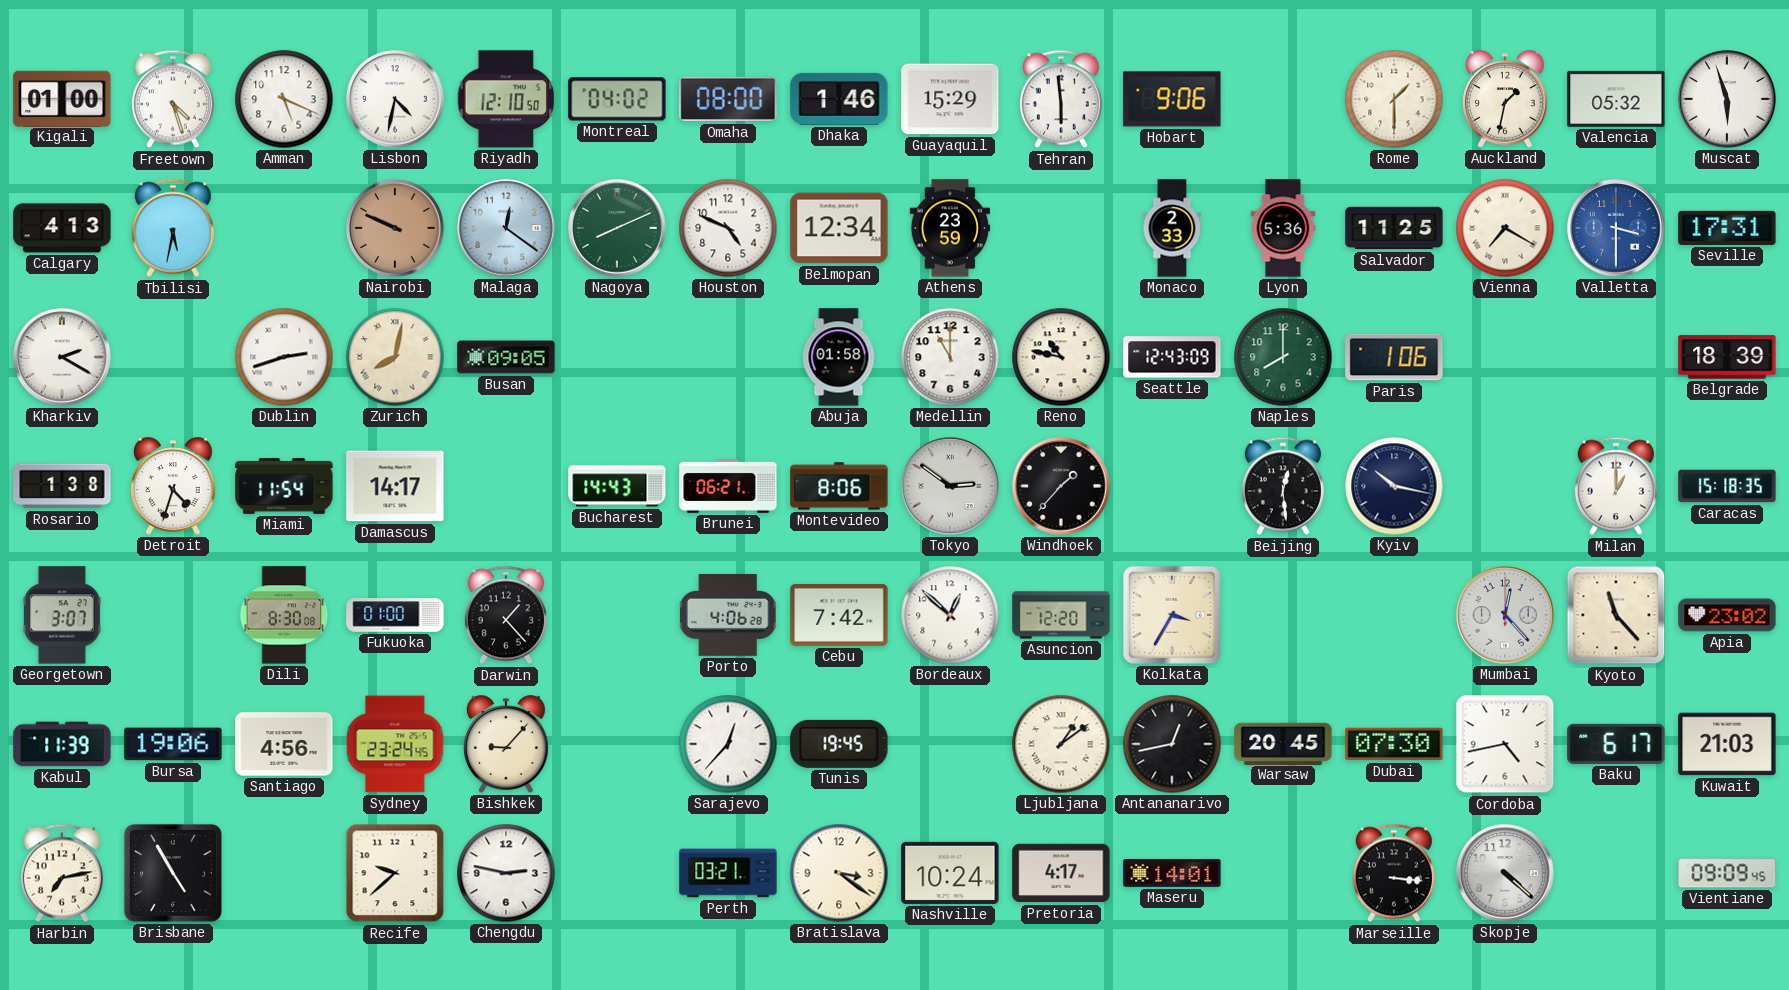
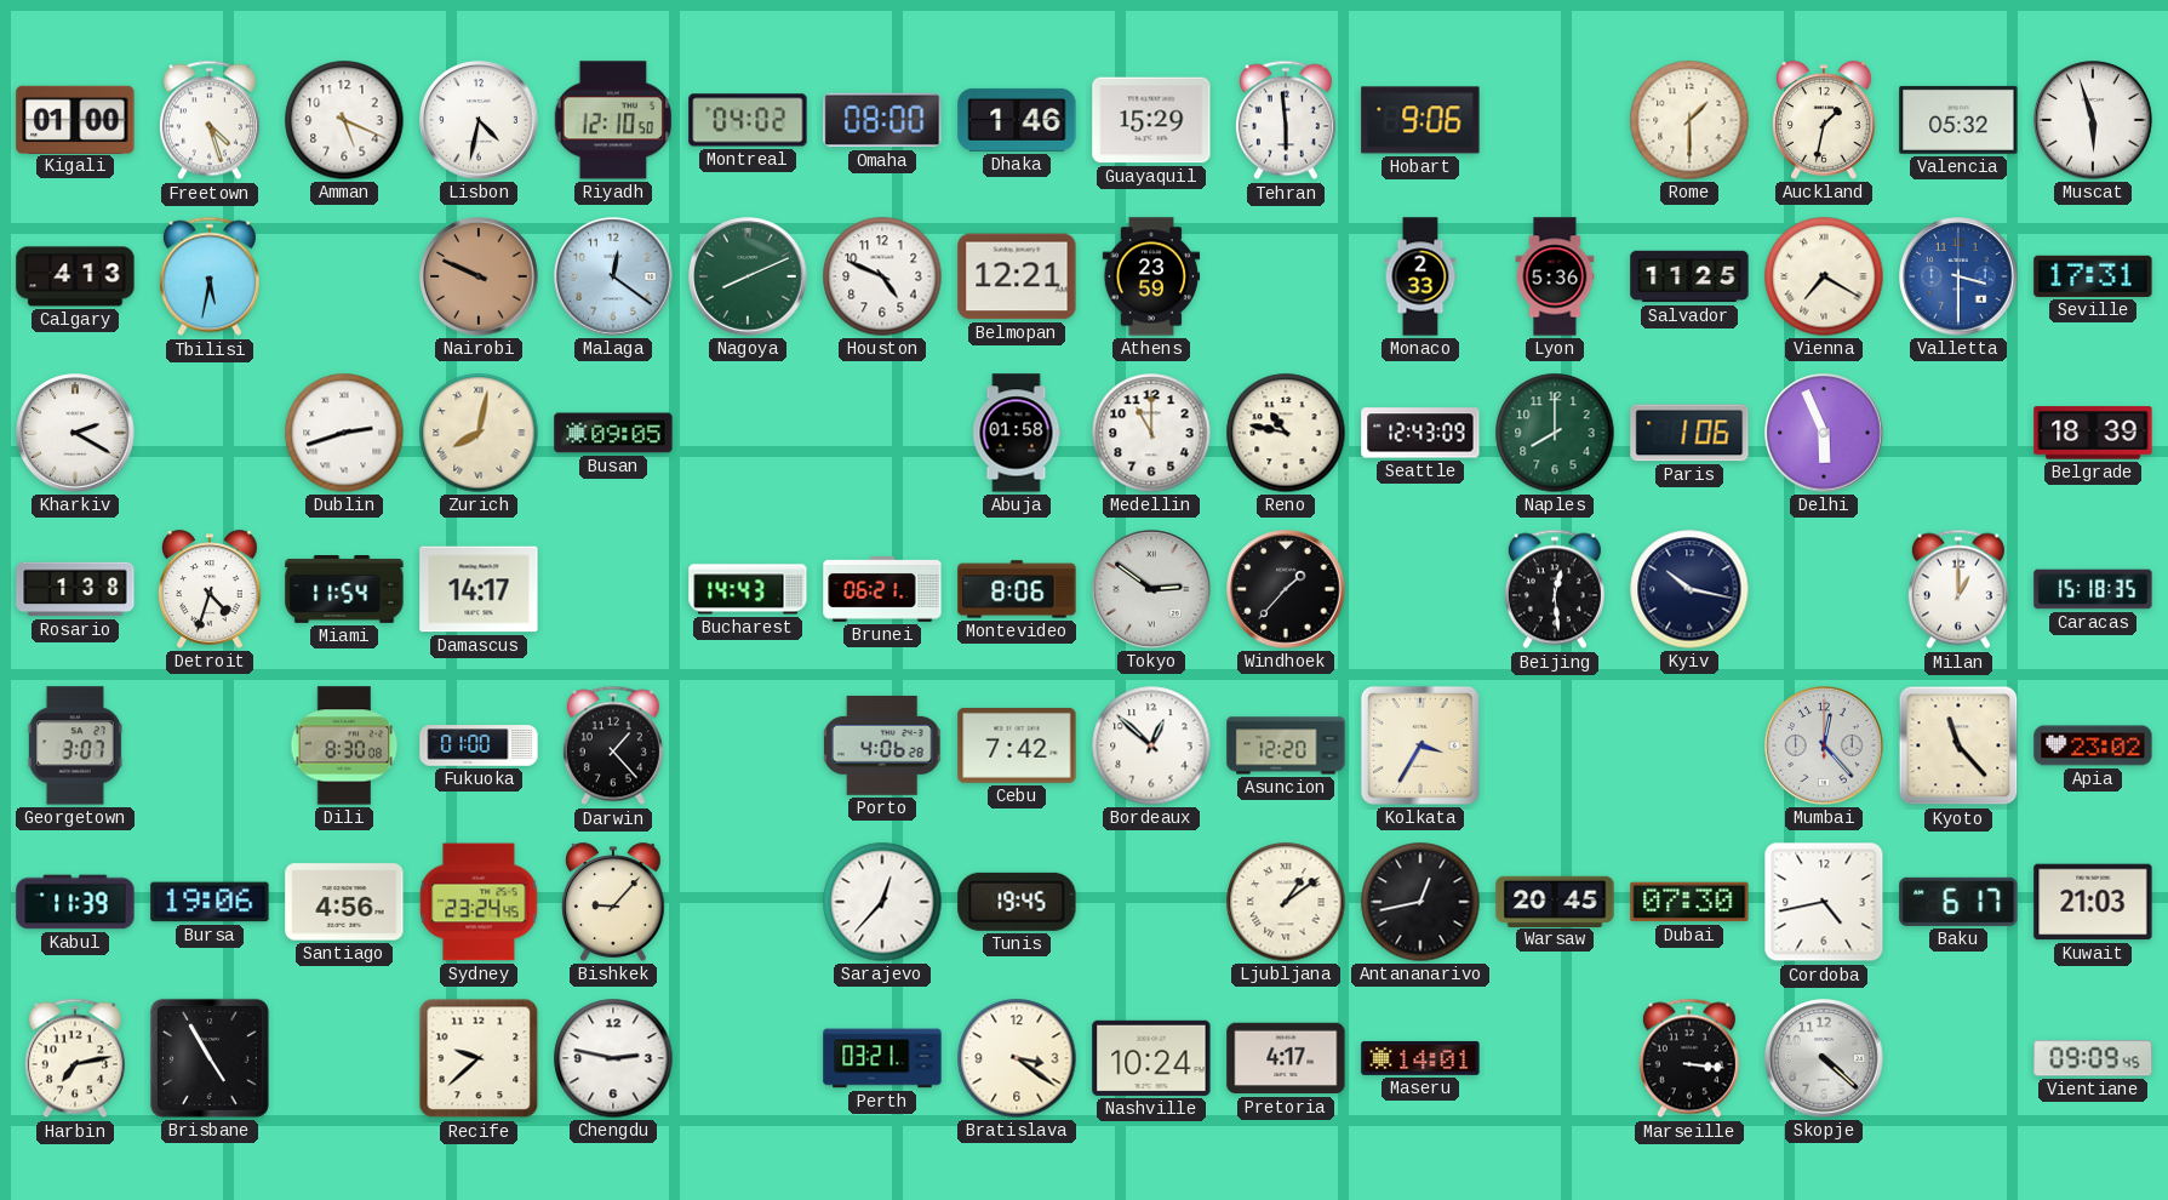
Belmopan: 12:34 -> 12:21
Delhi: none -> 5:56
